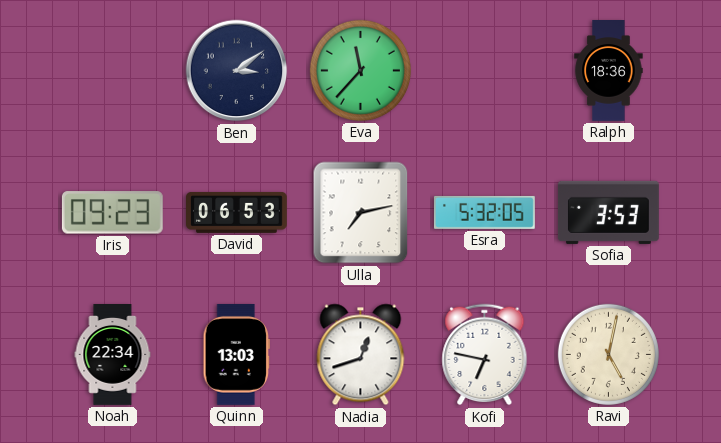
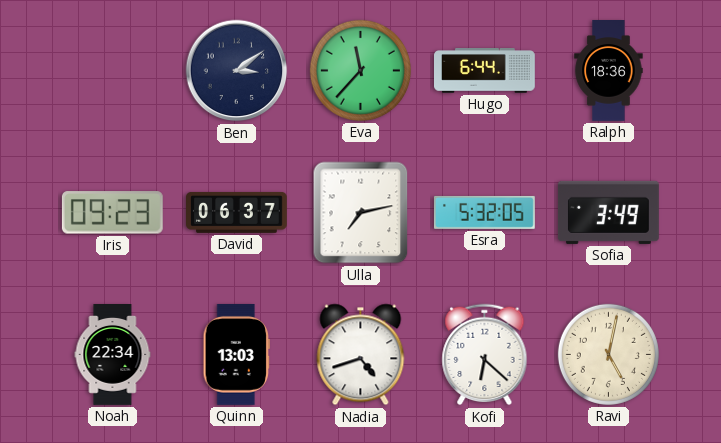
Hugo: none -> 6:44
David: 06:53 -> 06:37
Sofia: 3:53 -> 3:49
Nadia: 12:42 -> 4:42
Kofi: 6:47 -> 6:22
